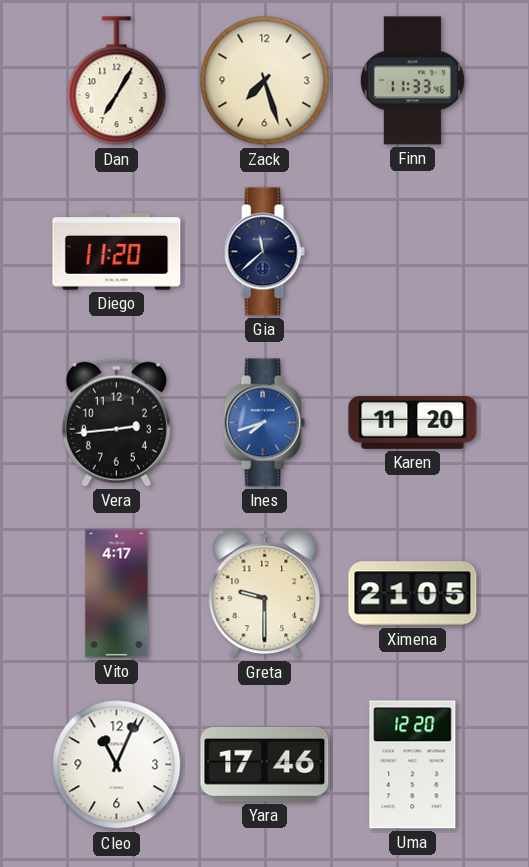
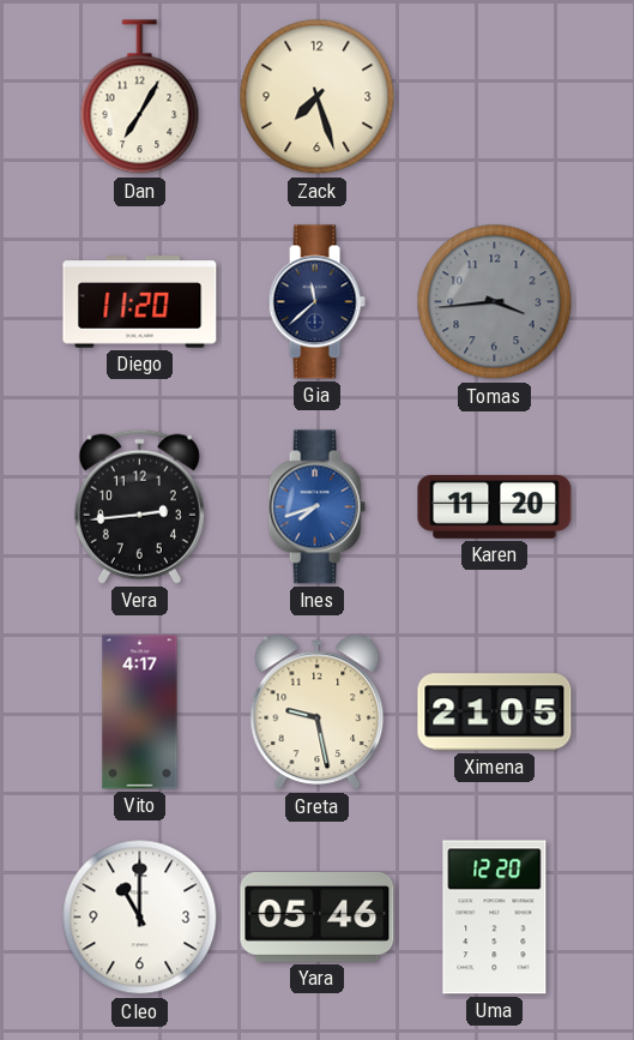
Finn: 11:33 -> none
Tomas: none -> 3:44
Greta: 9:30 -> 9:28
Cleo: 11:04 -> 11:00
Yara: 17:46 -> 05:46
